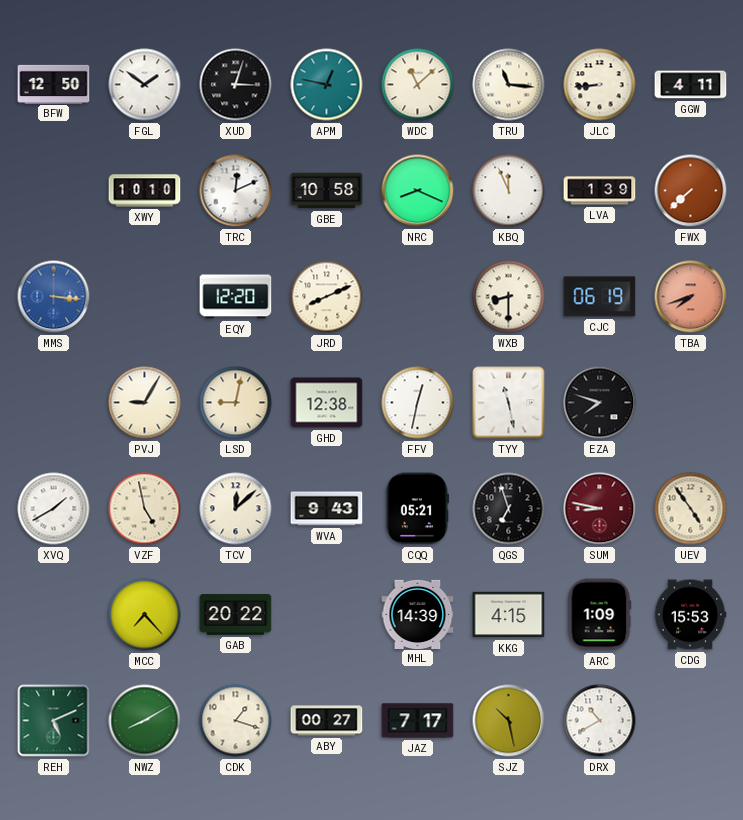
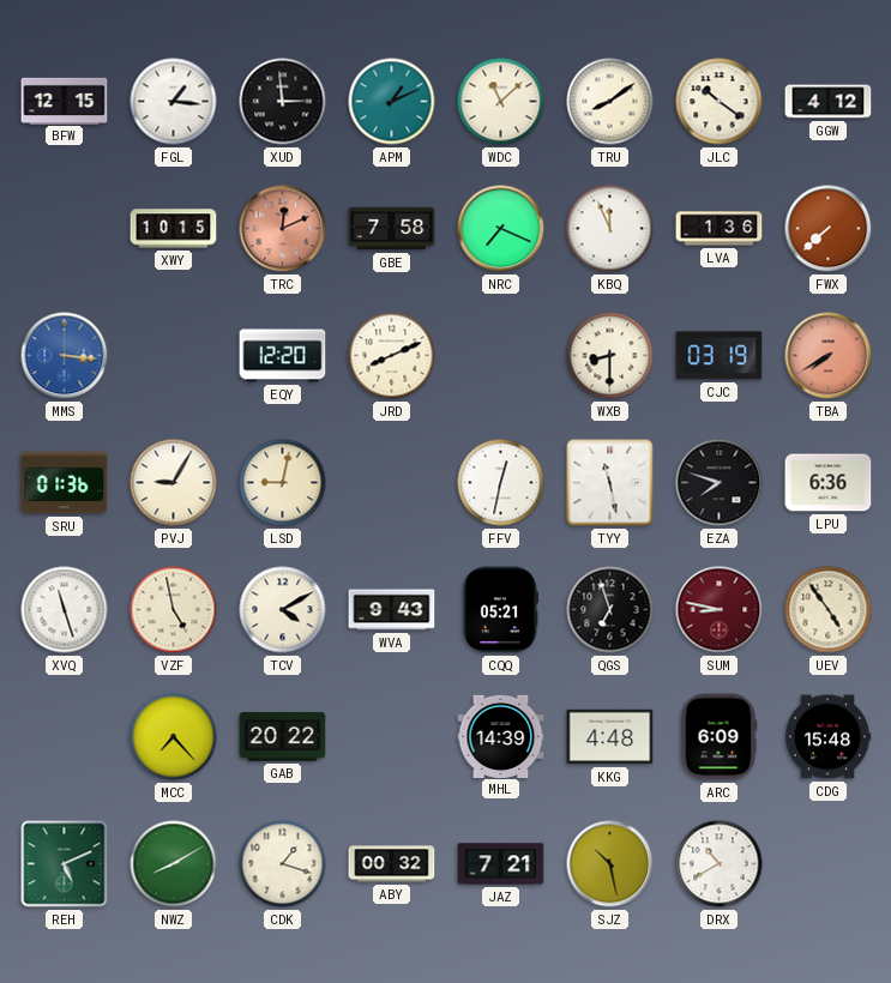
BFW: 12:50 -> 12:15
FGL: 1:51 -> 1:16
XUD: 3:03 -> 2:59
APM: 12:47 -> 1:11
TRU: 11:16 -> 8:09
JLC: 8:44 -> 10:21
GGW: 4:11 -> 4:12
XWY: 10:10 -> 10:15
TRC dial: white -> salmon
GBE: 10:58 -> 7:58
NRC: 8:19 -> 7:19
LVA: 1:39 -> 1:36
CJC: 06:19 -> 03:19
TBA: 7:42 -> 7:40
SRU: none -> 01:36
GHD: 12:38 -> none
LPU: none -> 6:36
XVQ: 1:40 -> 11:27
TCV: 12:08 -> 4:10
KKG: 4:15 -> 4:48
ARC: 1:09 -> 6:09
CDG: 15:53 -> 15:48
ABY: 00:27 -> 00:32
JAZ: 7:17 -> 7:21
